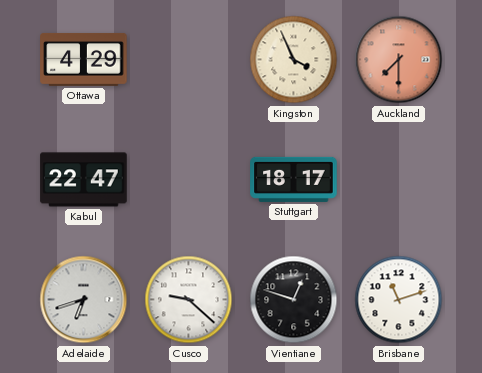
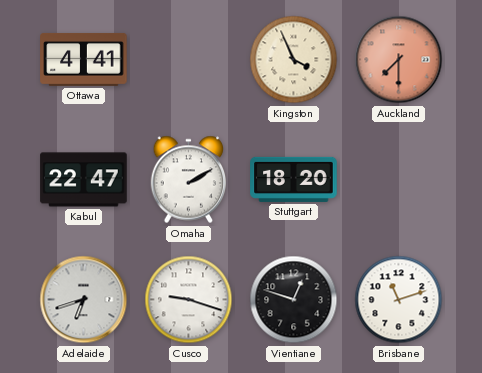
Ottawa: 4:29 -> 4:41
Omaha: none -> 2:10
Stuttgart: 18:17 -> 18:20
Cusco: 9:22 -> 9:18
